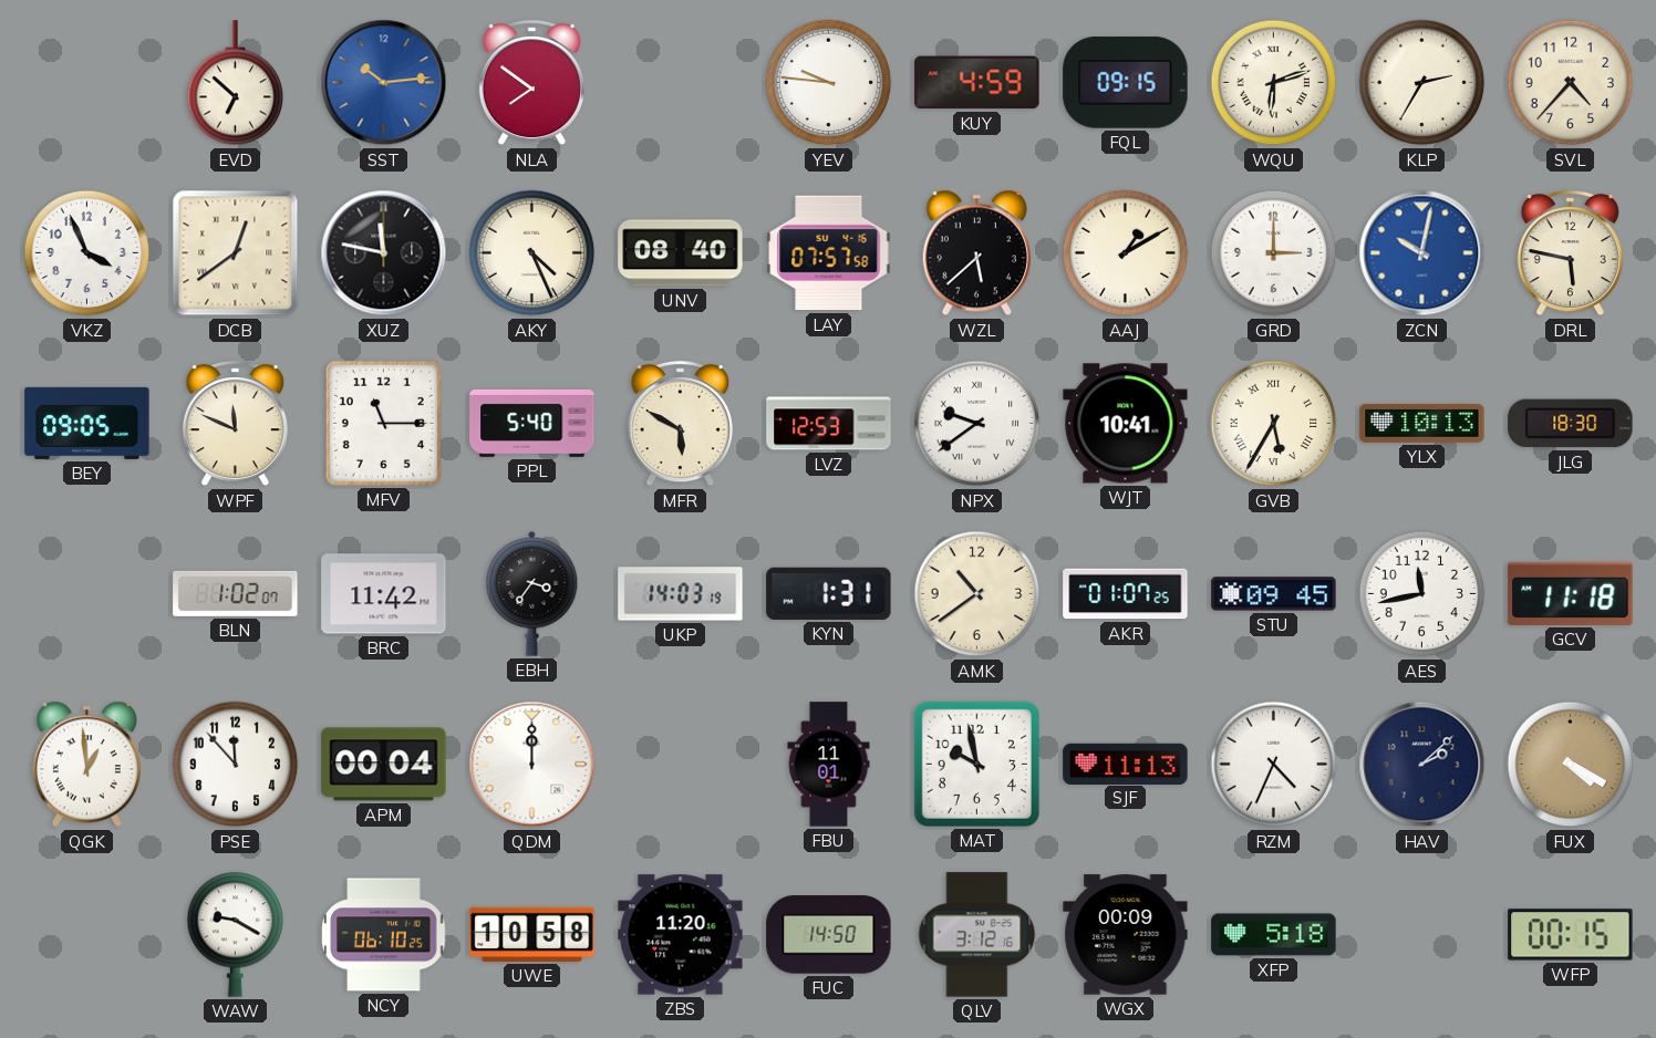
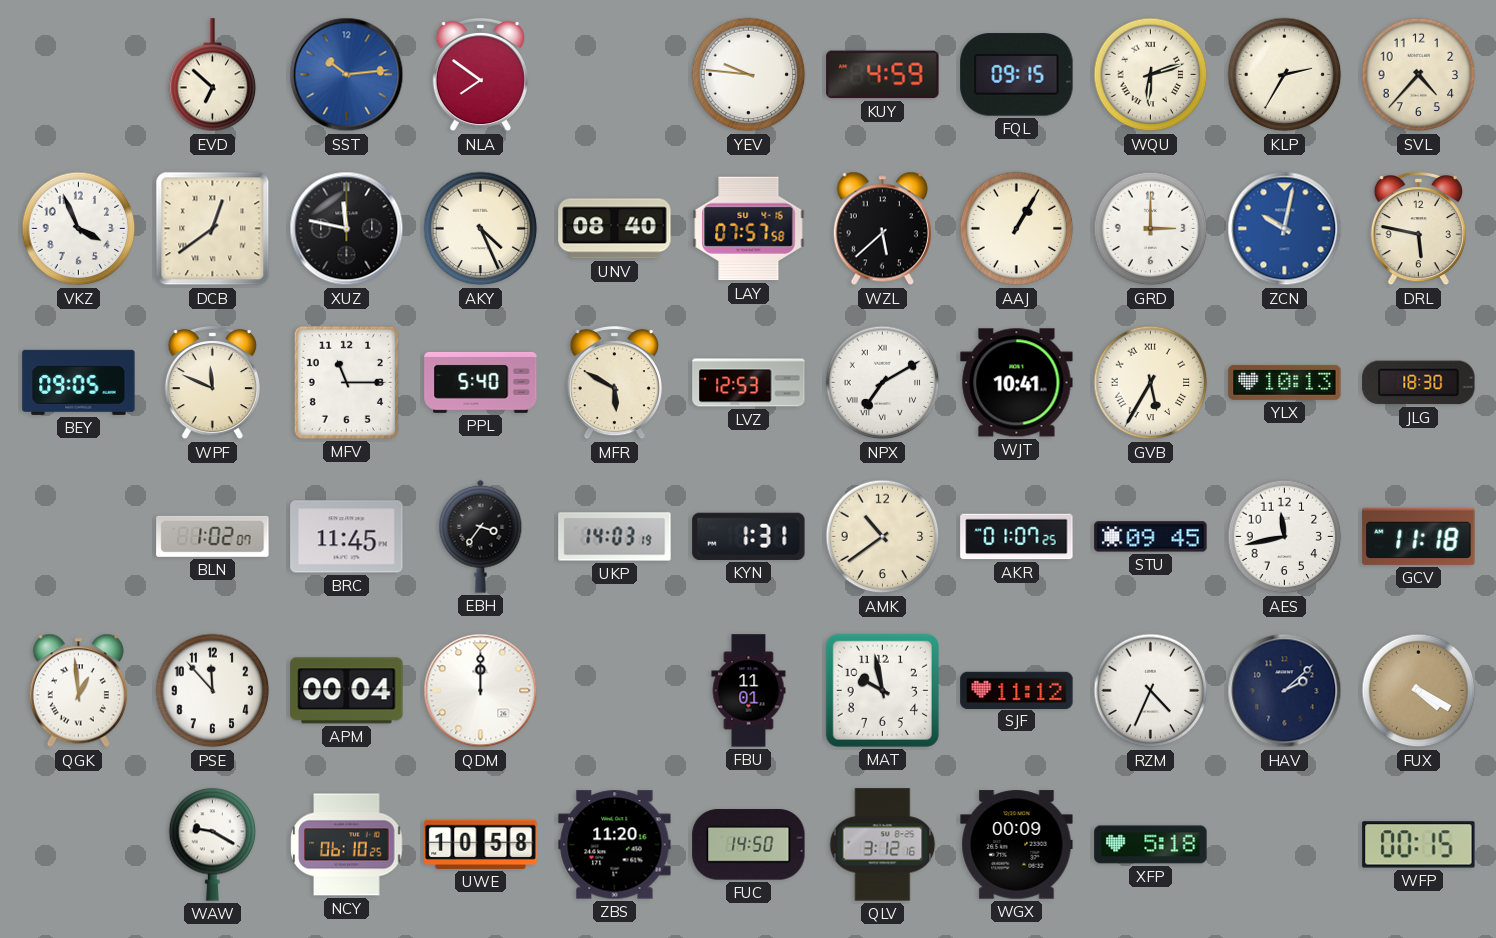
AAJ: 1:10 -> 1:05
NPX: 9:39 -> 7:10
BRC: 11:42 -> 11:45
SJF: 11:13 -> 11:12
